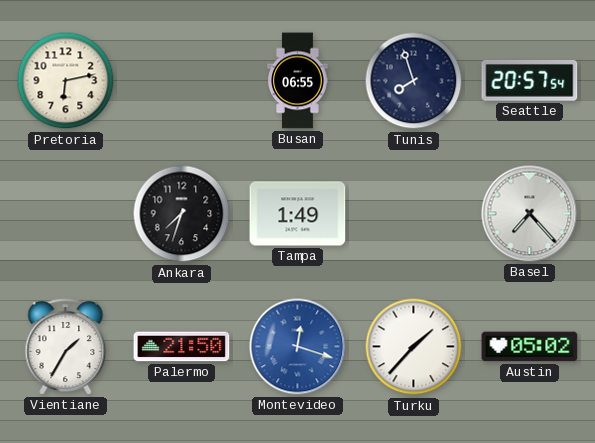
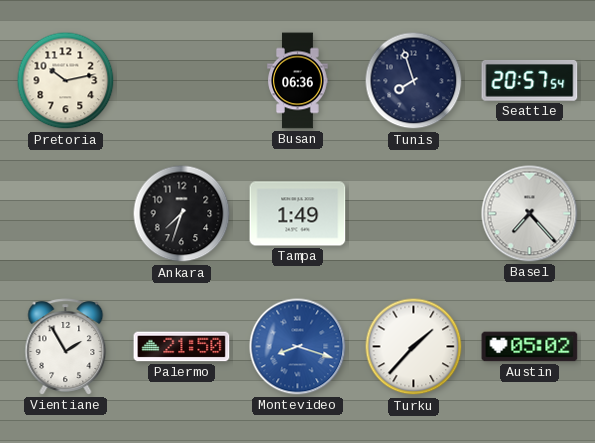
Pretoria: 6:13 -> 10:13
Busan: 06:55 -> 06:36
Vientiane: 1:35 -> 1:55
Montevideo: 12:18 -> 8:18
